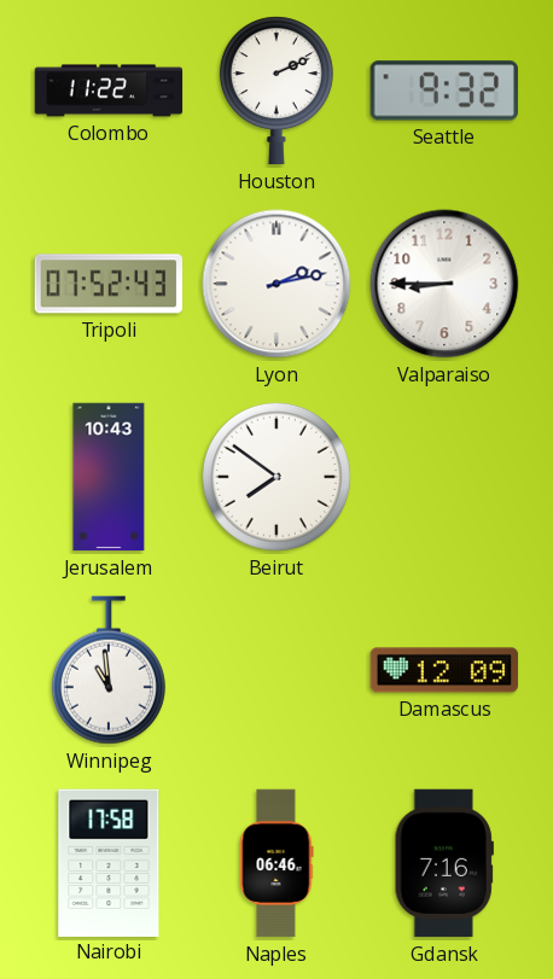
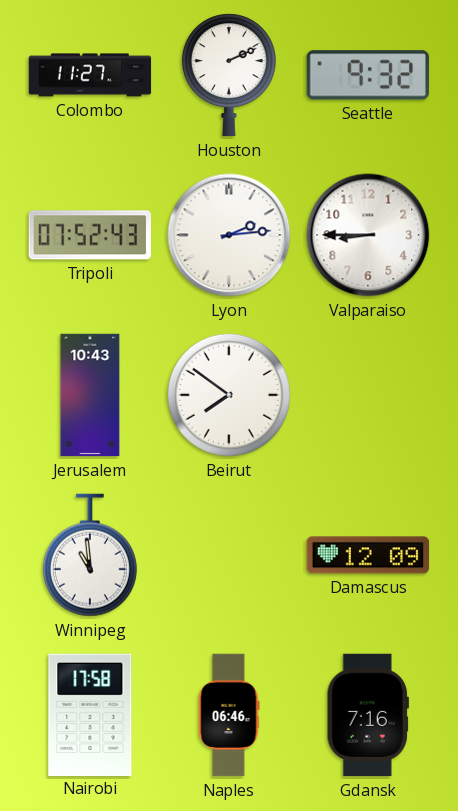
Colombo: 11:22 -> 11:27
Lyon: 2:13 -> 2:14
